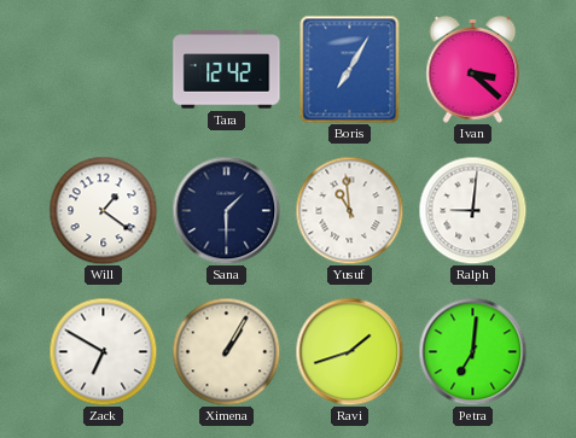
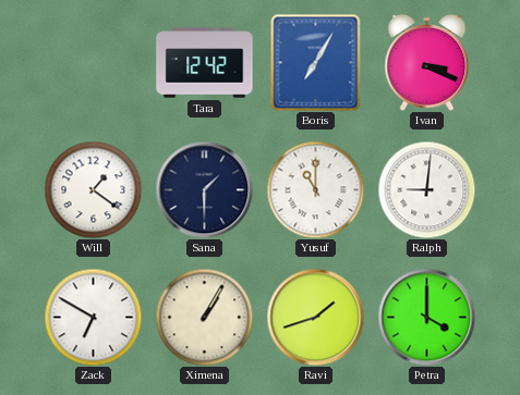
Ivan: 3:22 -> 3:19
Yusuf: 10:59 -> 11:00
Petra: 7:01 -> 4:00
